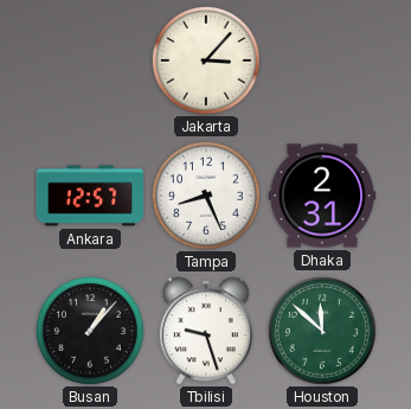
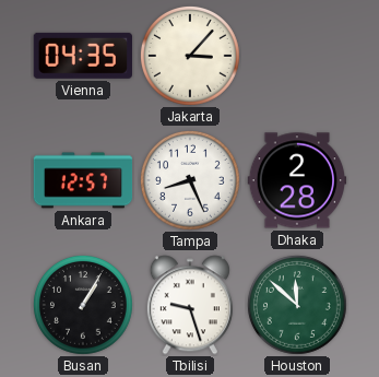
Vienna: none -> 04:35
Dhaka: 2:31 -> 2:28
Busan: 1:07 -> 1:05
